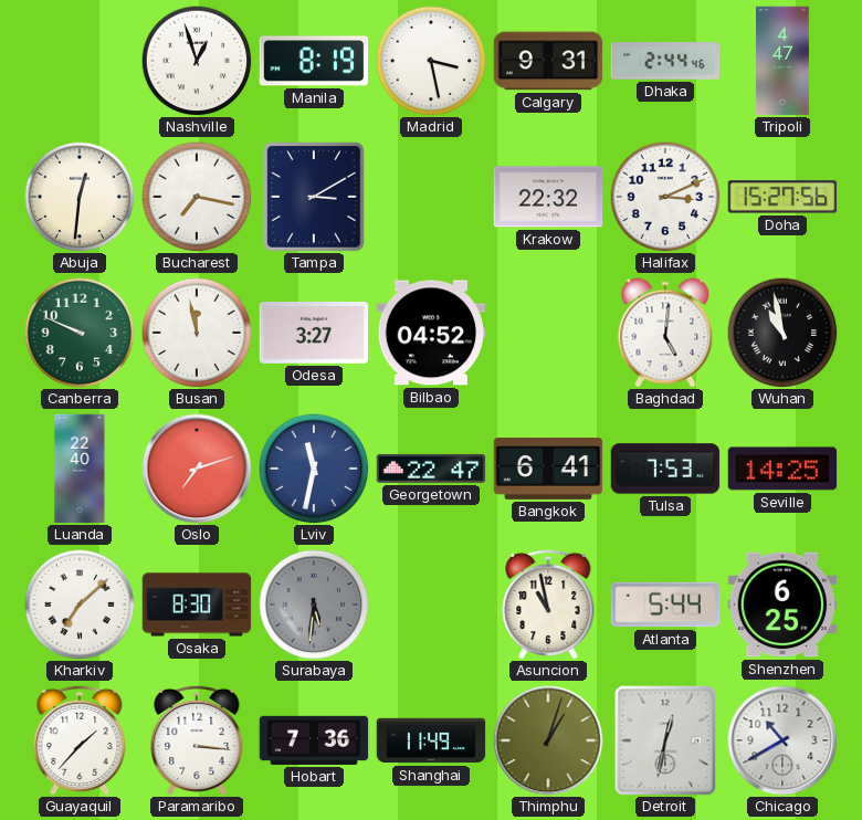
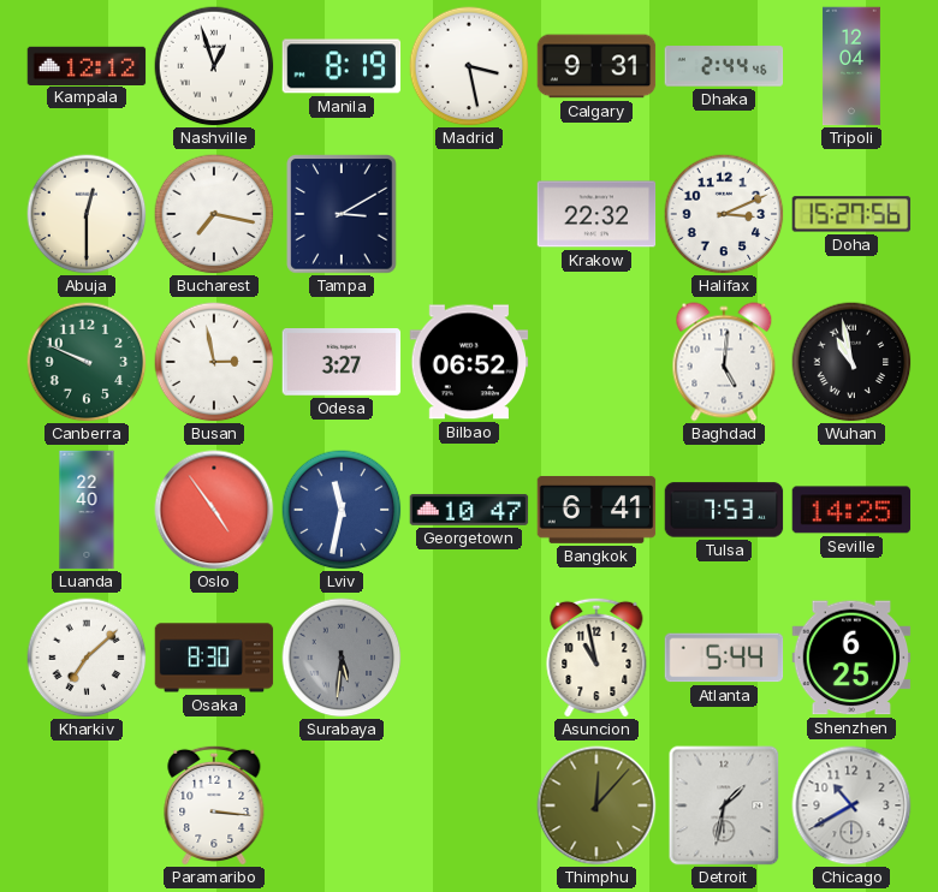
Kampala: none -> 12:12
Tripoli: 4:47 -> 12:04
Abuja: 12:31 -> 12:30
Busan: 11:58 -> 2:58
Bilbao: 04:52 -> 06:52
Oslo: 7:12 -> 4:54
Georgetown: 22:47 -> 10:47
Guayaquil: 1:37 -> none
Hobart: 7:36 -> none
Shanghai: 11:49 -> none
Thimphu: 1:03 -> 12:07
Detroit: 12:32 -> 1:32
